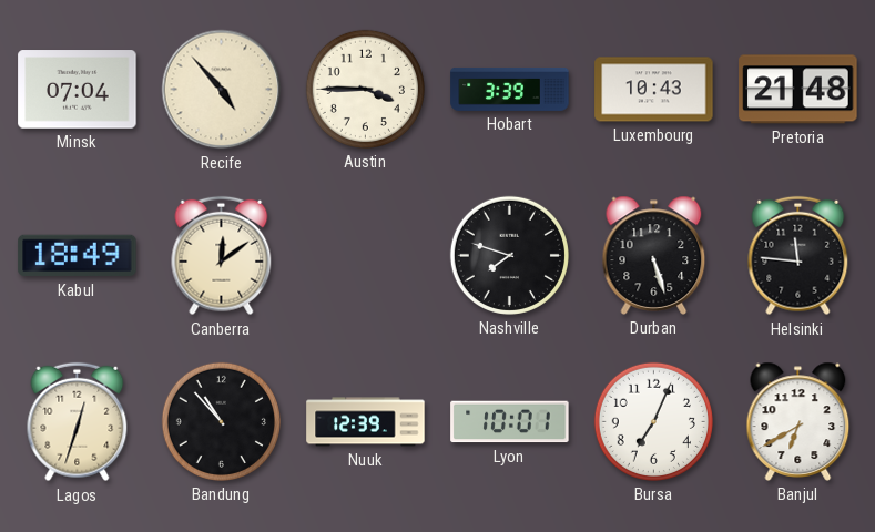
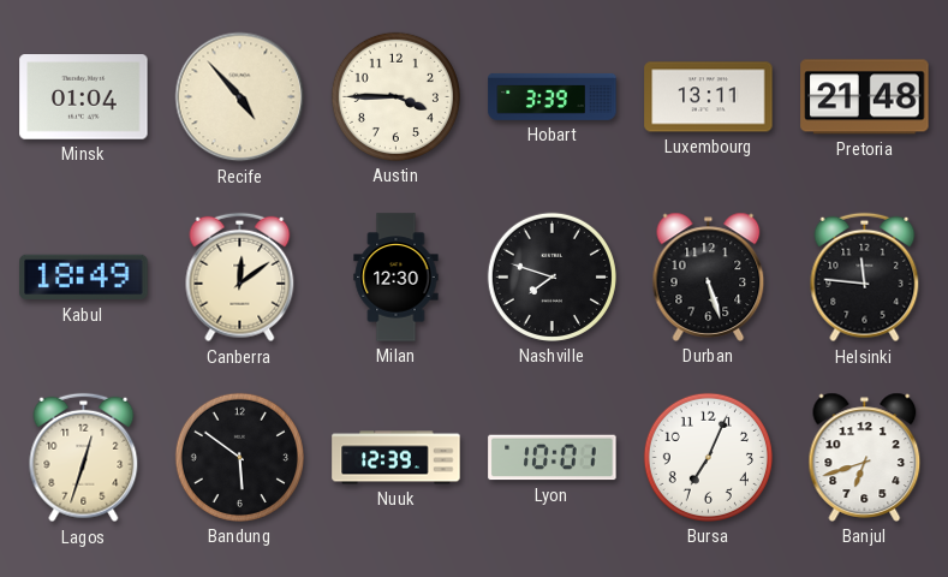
Minsk: 07:04 -> 01:04
Luxembourg: 10:43 -> 13:11
Milan: none -> 12:30
Bandung: 10:53 -> 5:51
Banjul: 6:40 -> 6:42
